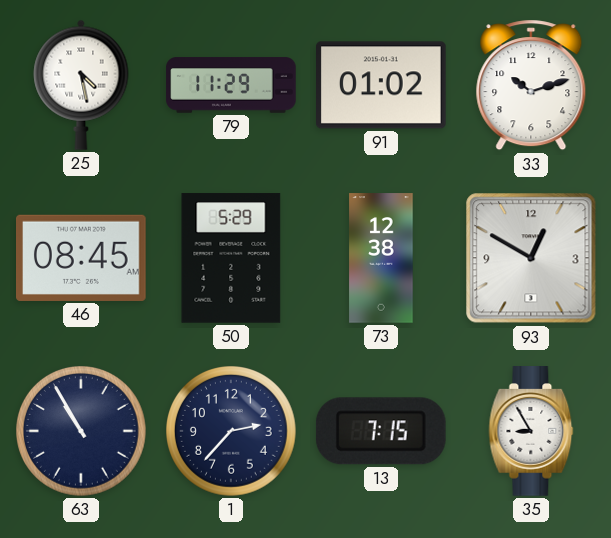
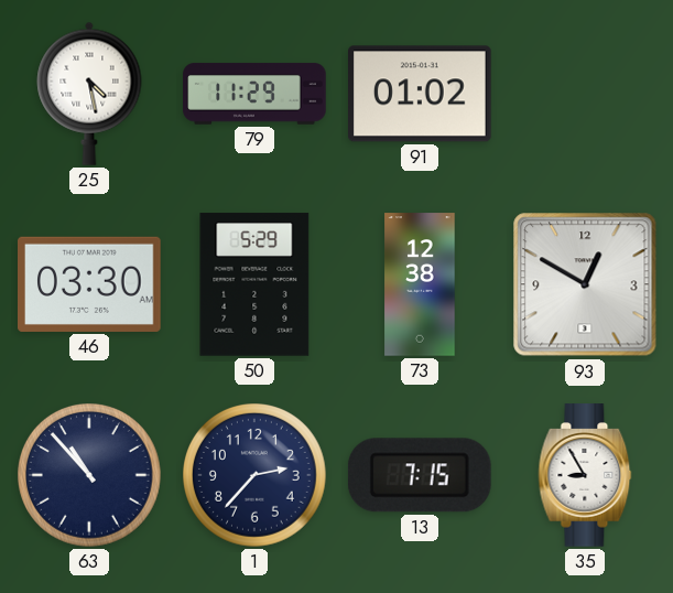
33: 10:12 -> none
46: 08:45 -> 03:30
63: 10:55 -> 10:53
